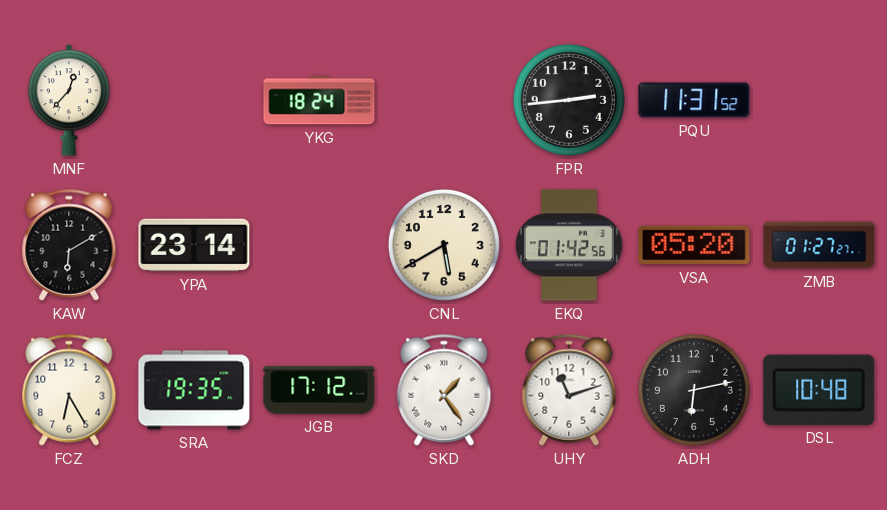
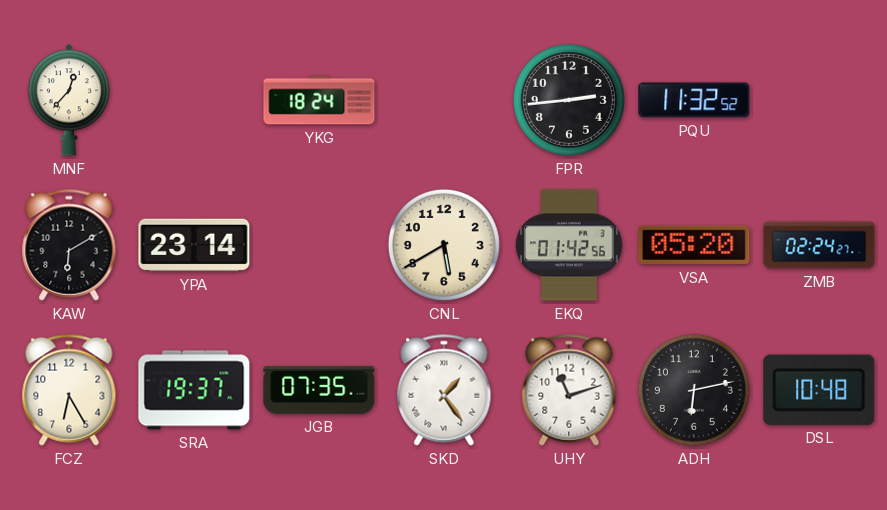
PQU: 11:31 -> 11:32
ZMB: 01:27 -> 02:24
SRA: 19:35 -> 19:37
JGB: 17:12 -> 07:35
